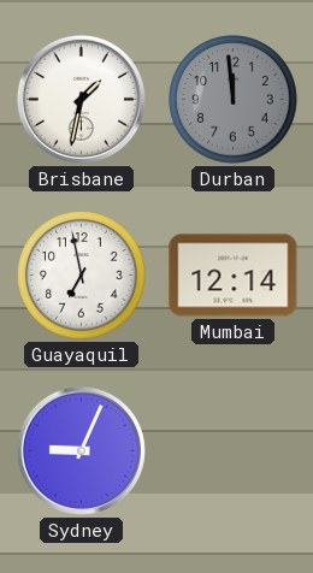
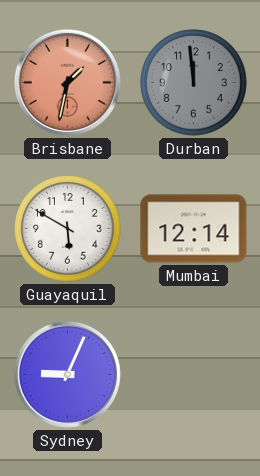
Brisbane dial: white -> salmon
Guayaquil: 6:58 -> 5:50
